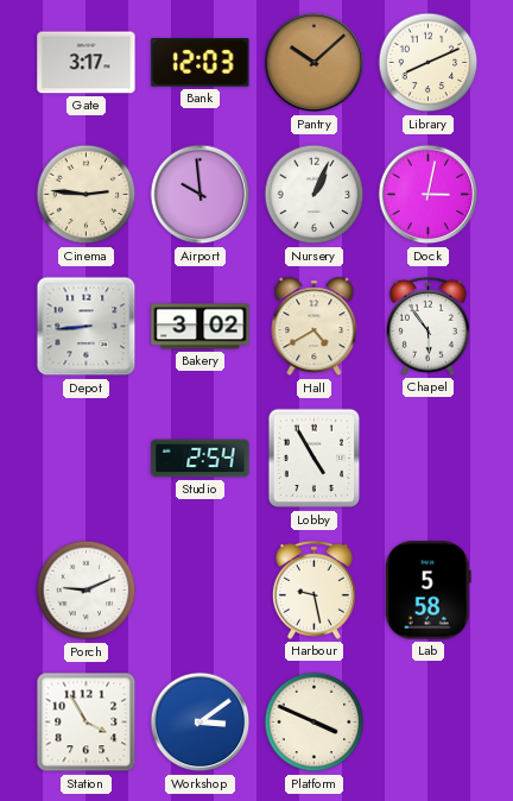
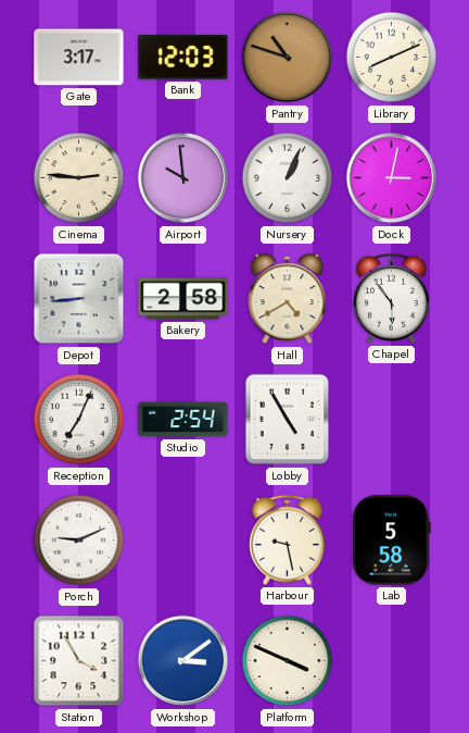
Pantry: 10:08 -> 10:48
Bakery: 3:02 -> 2:58
Reception: none -> 7:04
